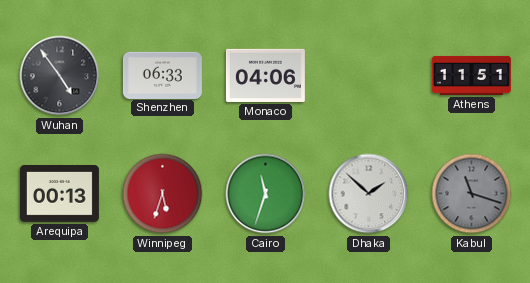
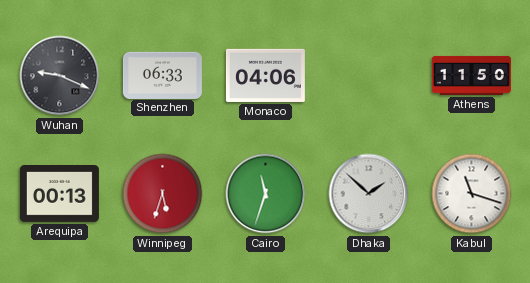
Wuhan: 4:54 -> 9:19
Athens: 11:51 -> 11:50
Kabul dial: grey -> white
